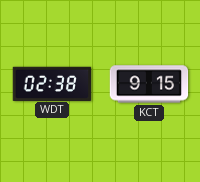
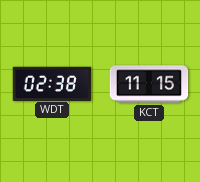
KCT: 9:15 -> 11:15
